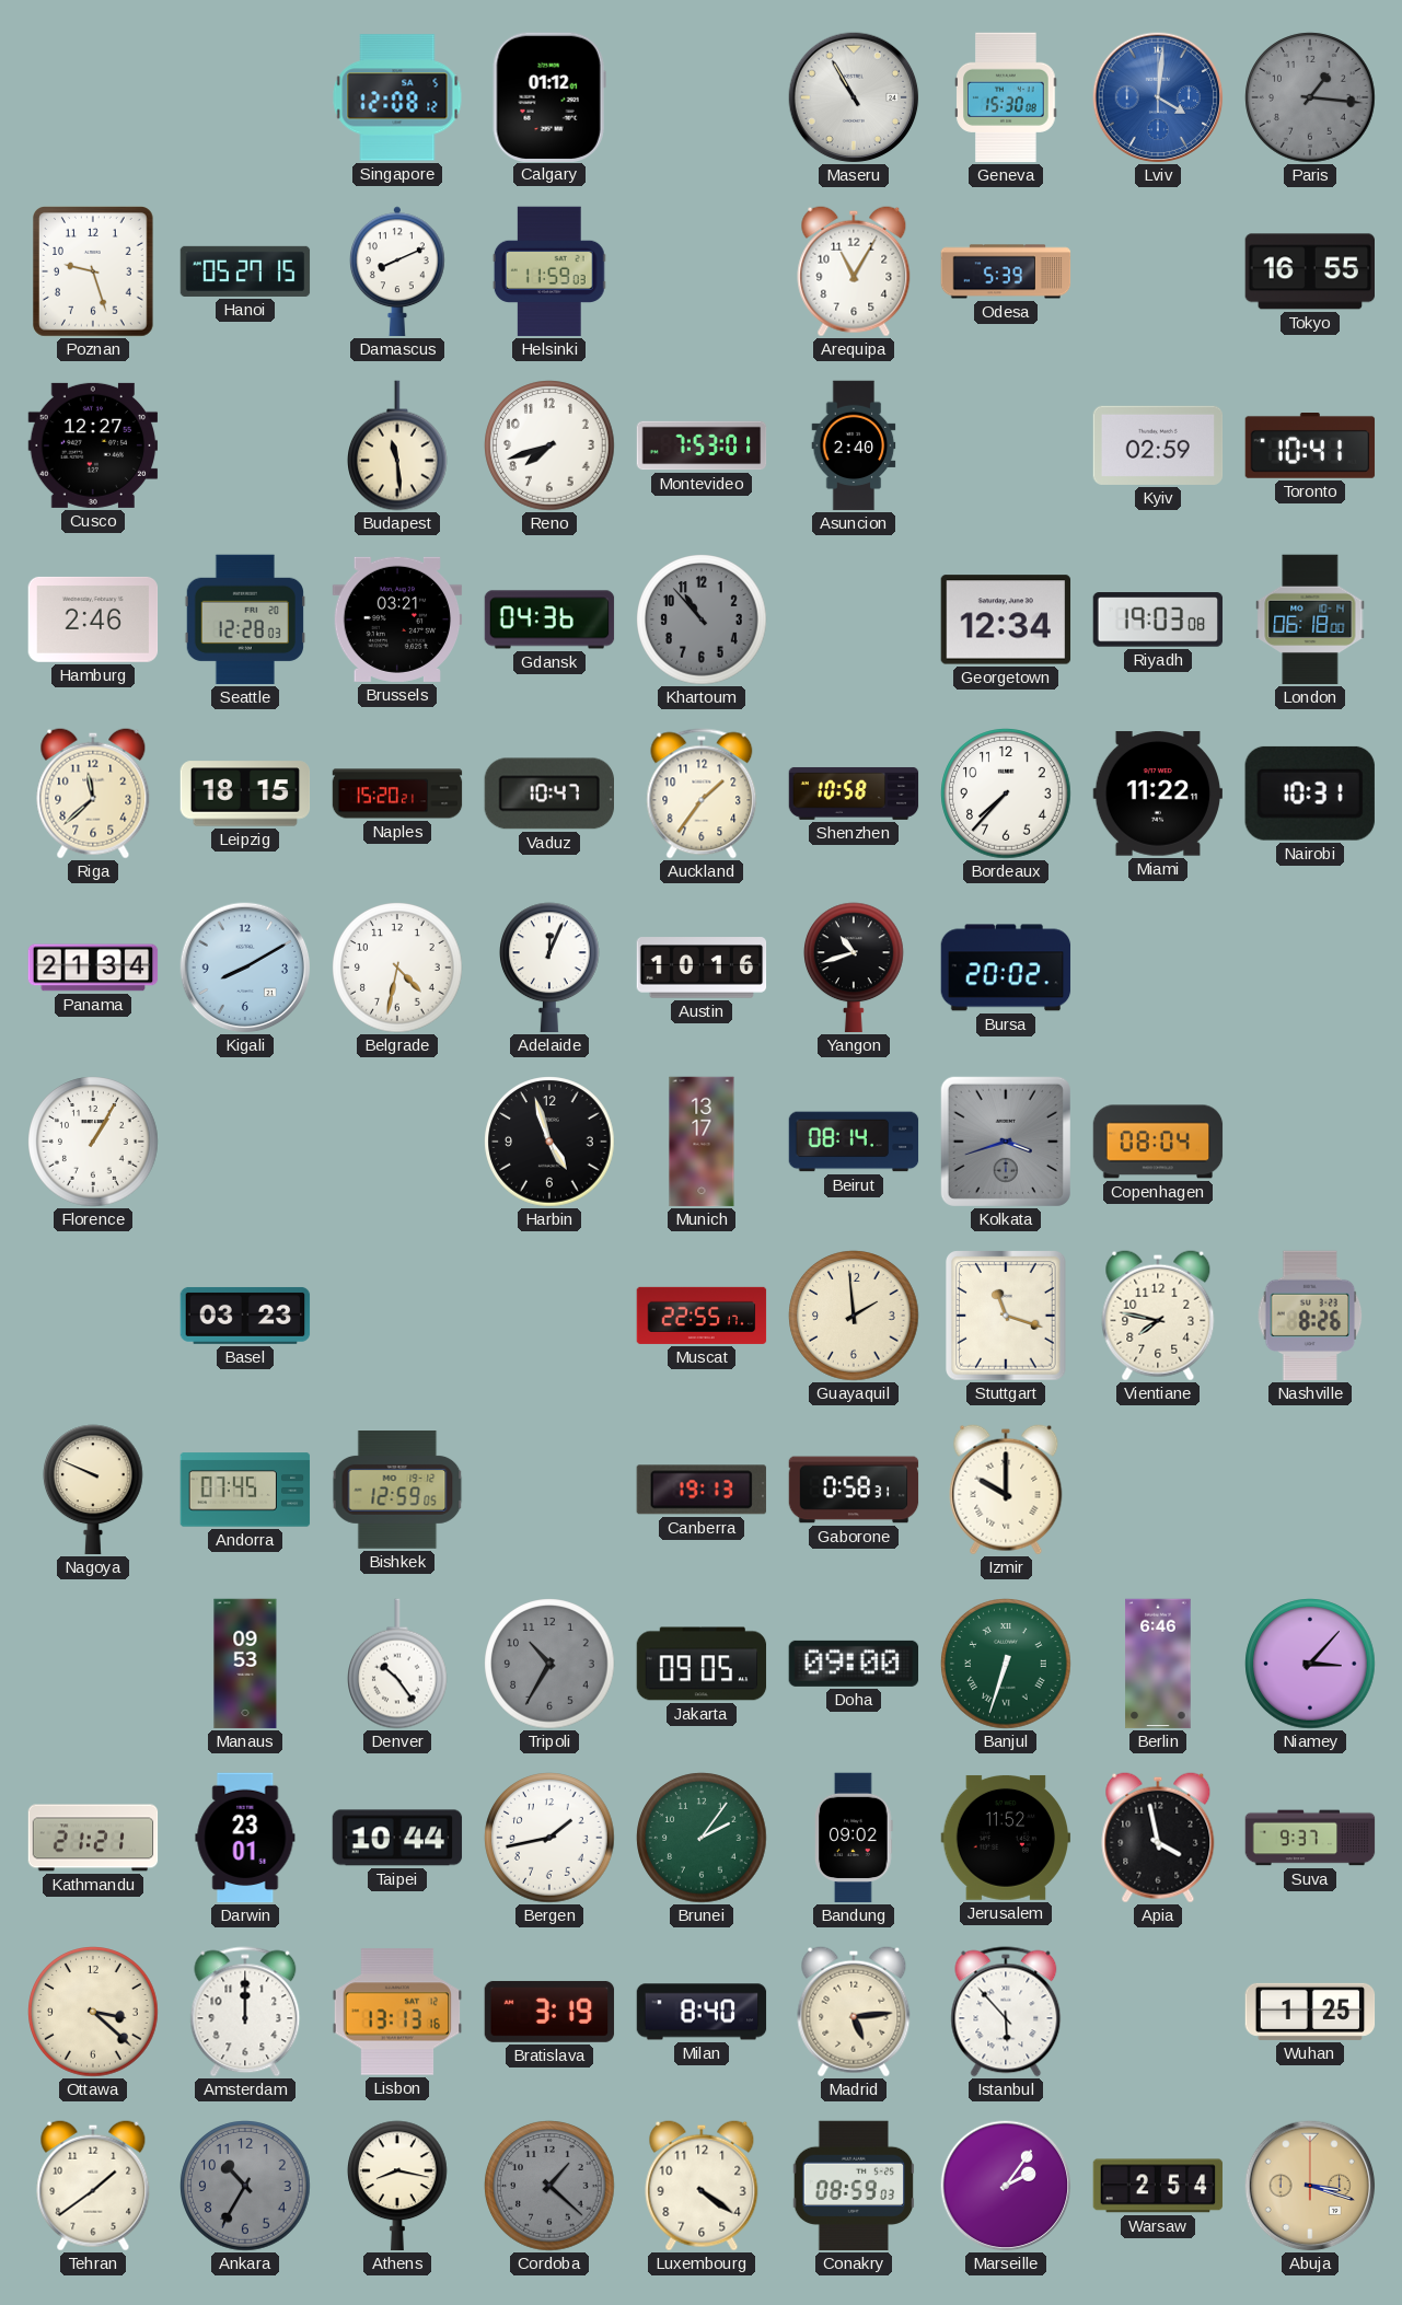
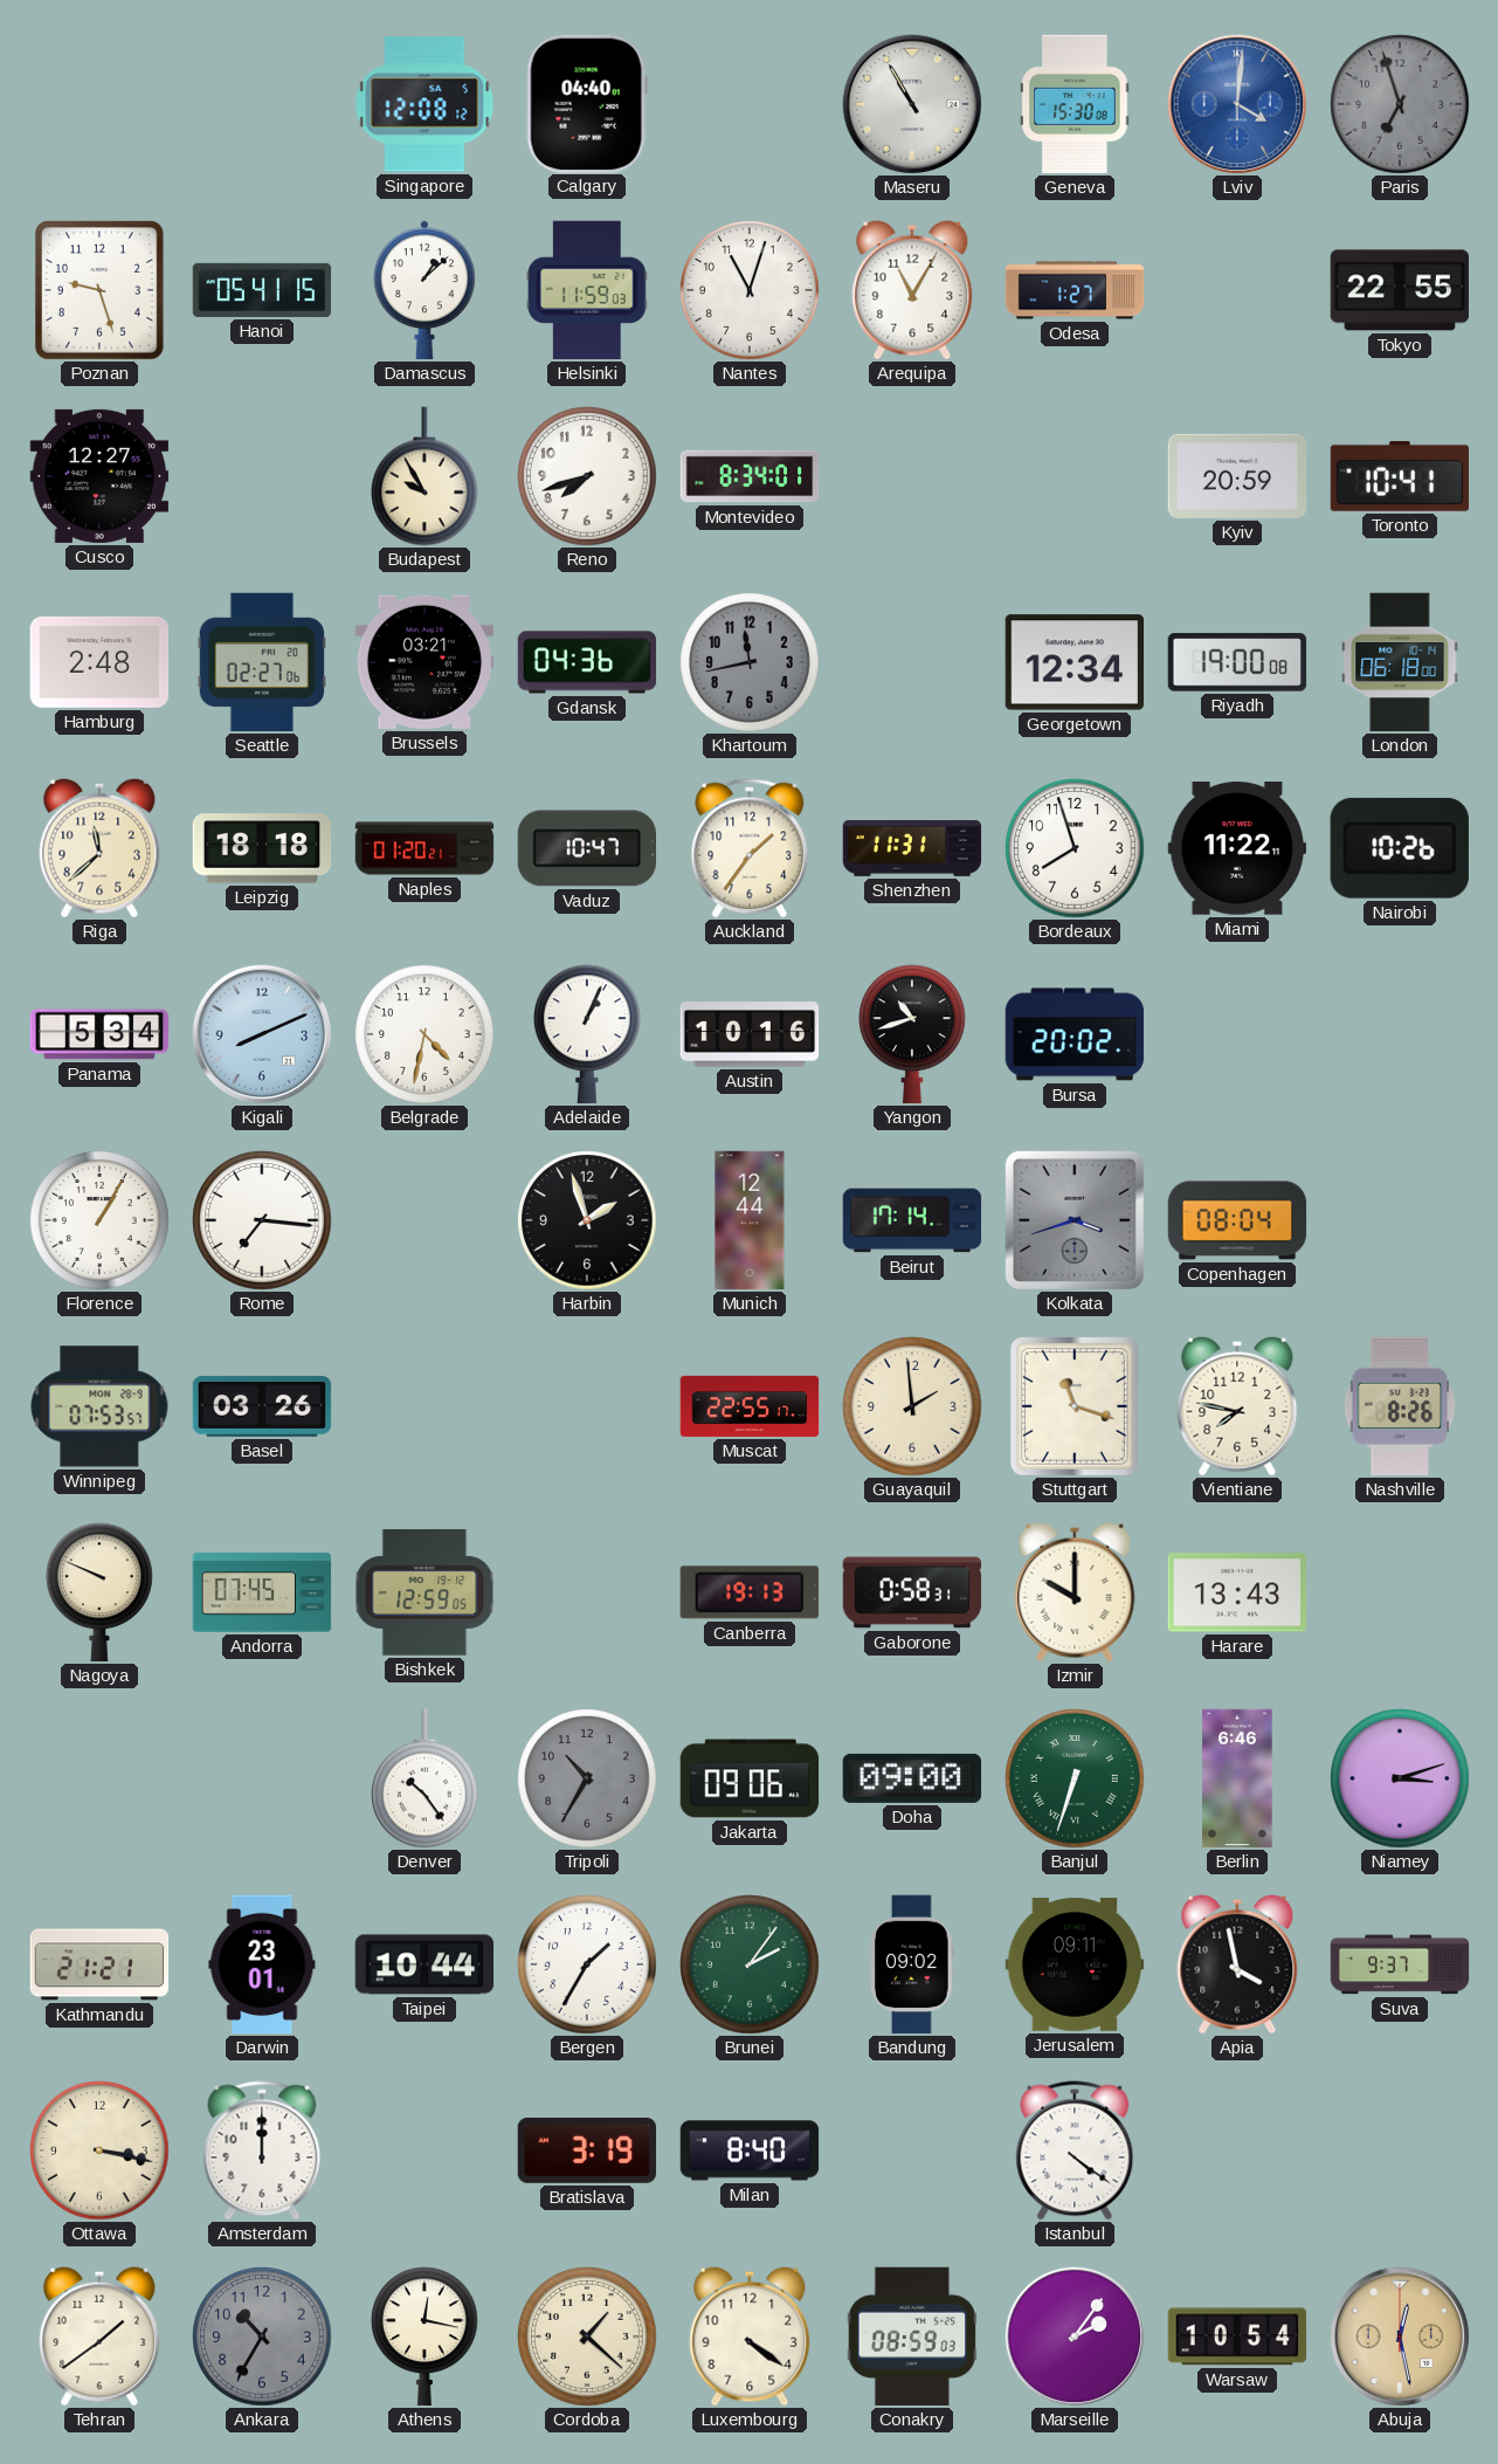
Calgary: 01:12 -> 04:40
Paris: 1:16 -> 6:57
Hanoi: 05:27 -> 05:41
Damascus: 8:11 -> 1:08
Nantes: none -> 11:03
Odesa: 5:39 -> 1:27
Tokyo: 16:55 -> 22:55
Budapest: 11:29 -> 9:55
Montevideo: 7:53 -> 8:34
Asuncion: 2:40 -> none
Kyiv: 02:59 -> 20:59
Hamburg: 2:46 -> 2:48
Seattle: 12:28 -> 02:27
Khartoum: 10:53 -> 11:43
Riyadh: 19:03 -> 19:00
Leipzig: 18:15 -> 18:18
Naples: 15:20 -> 01:20
Shenzhen: 10:58 -> 11:31
Bordeaux: 7:37 -> 7:57
Nairobi: 10:31 -> 10:26
Panama: 21:34 -> 5:34
Kigali: 8:10 -> 8:11
Adelaide: 12:04 -> 1:04
Rome: none -> 7:16
Harbin: 4:57 -> 1:57
Munich: 13:17 -> 12:44
Beirut: 08:14 -> 17:14
Winnipeg: none -> 07:53
Basel: 03:23 -> 03:26
Harare: none -> 13:43
Manaus: 09:53 -> none
Jakarta: 09:05 -> 09:06
Niamey: 3:07 -> 3:12
Bergen: 1:43 -> 1:35
Jerusalem: 11:52 -> 09:11
Ottawa: 3:22 -> 3:17
Lisbon: 13:13 -> none
Madrid: 5:14 -> none
Istanbul: 5:53 -> 4:21
Wuhan: 1:25 -> none
Athens: 8:17 -> 12:17
Cordoba dial: grey -> cream
Warsaw: 2:54 -> 10:54
Abuja: 3:18 -> 12:28
